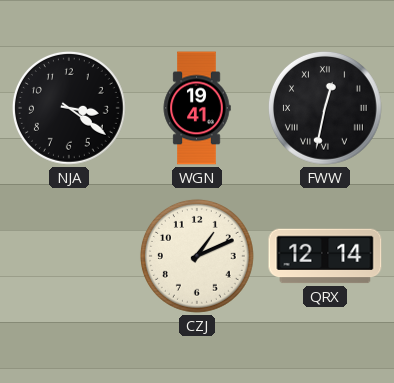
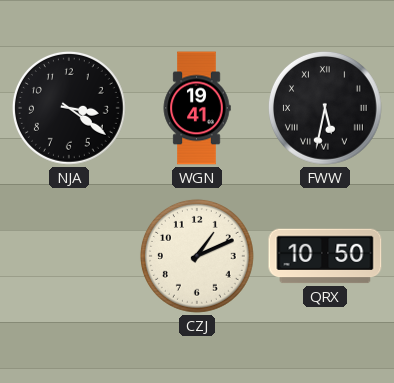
FWW: 12:32 -> 5:32
QRX: 12:14 -> 10:50
